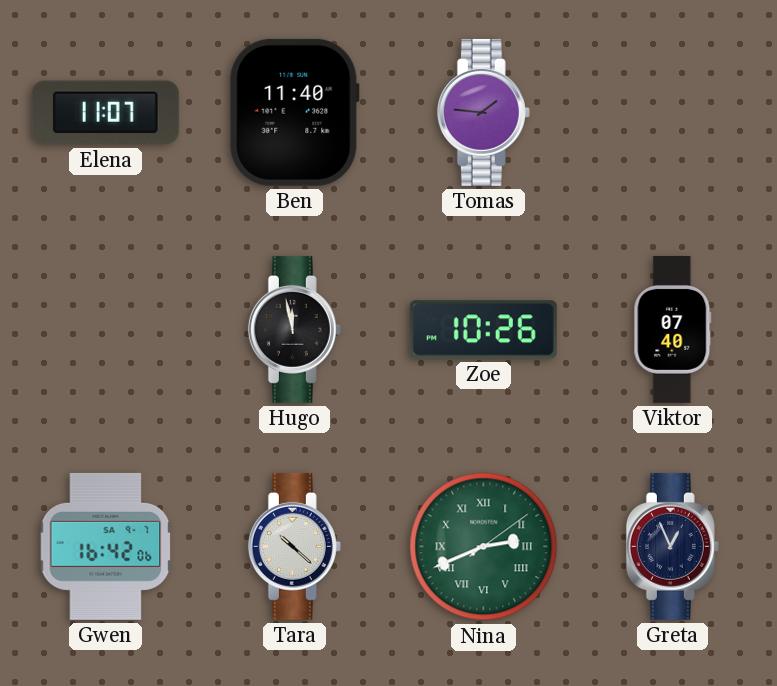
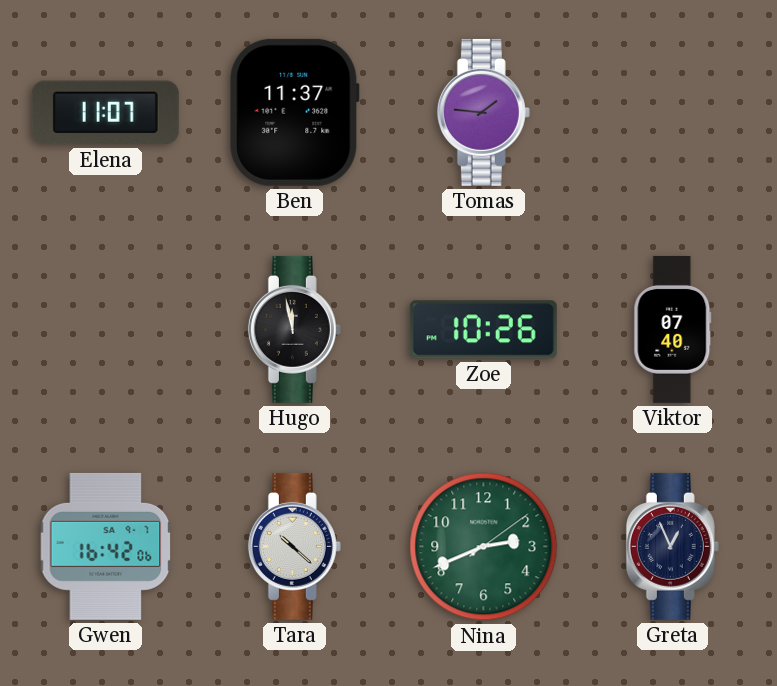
Ben: 11:40 -> 11:37
Nina numerals: Roman -> Arabic
